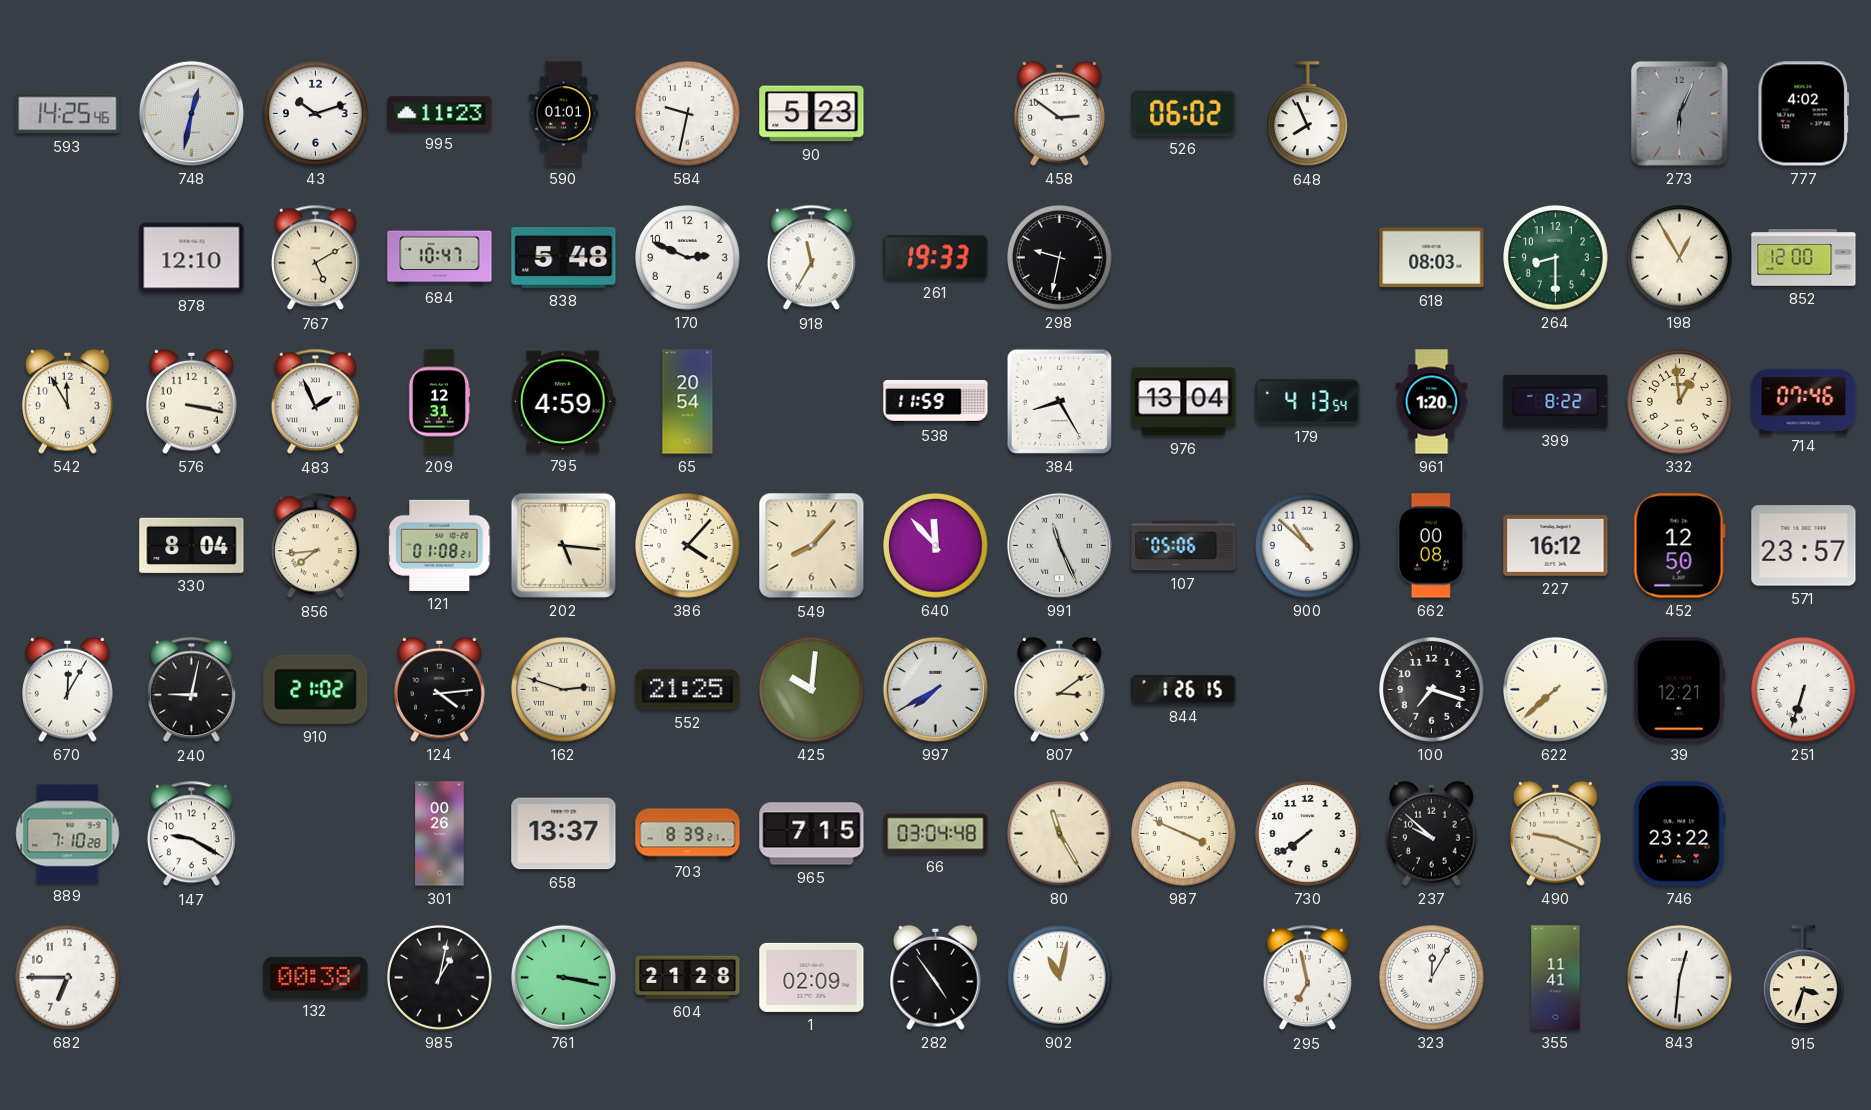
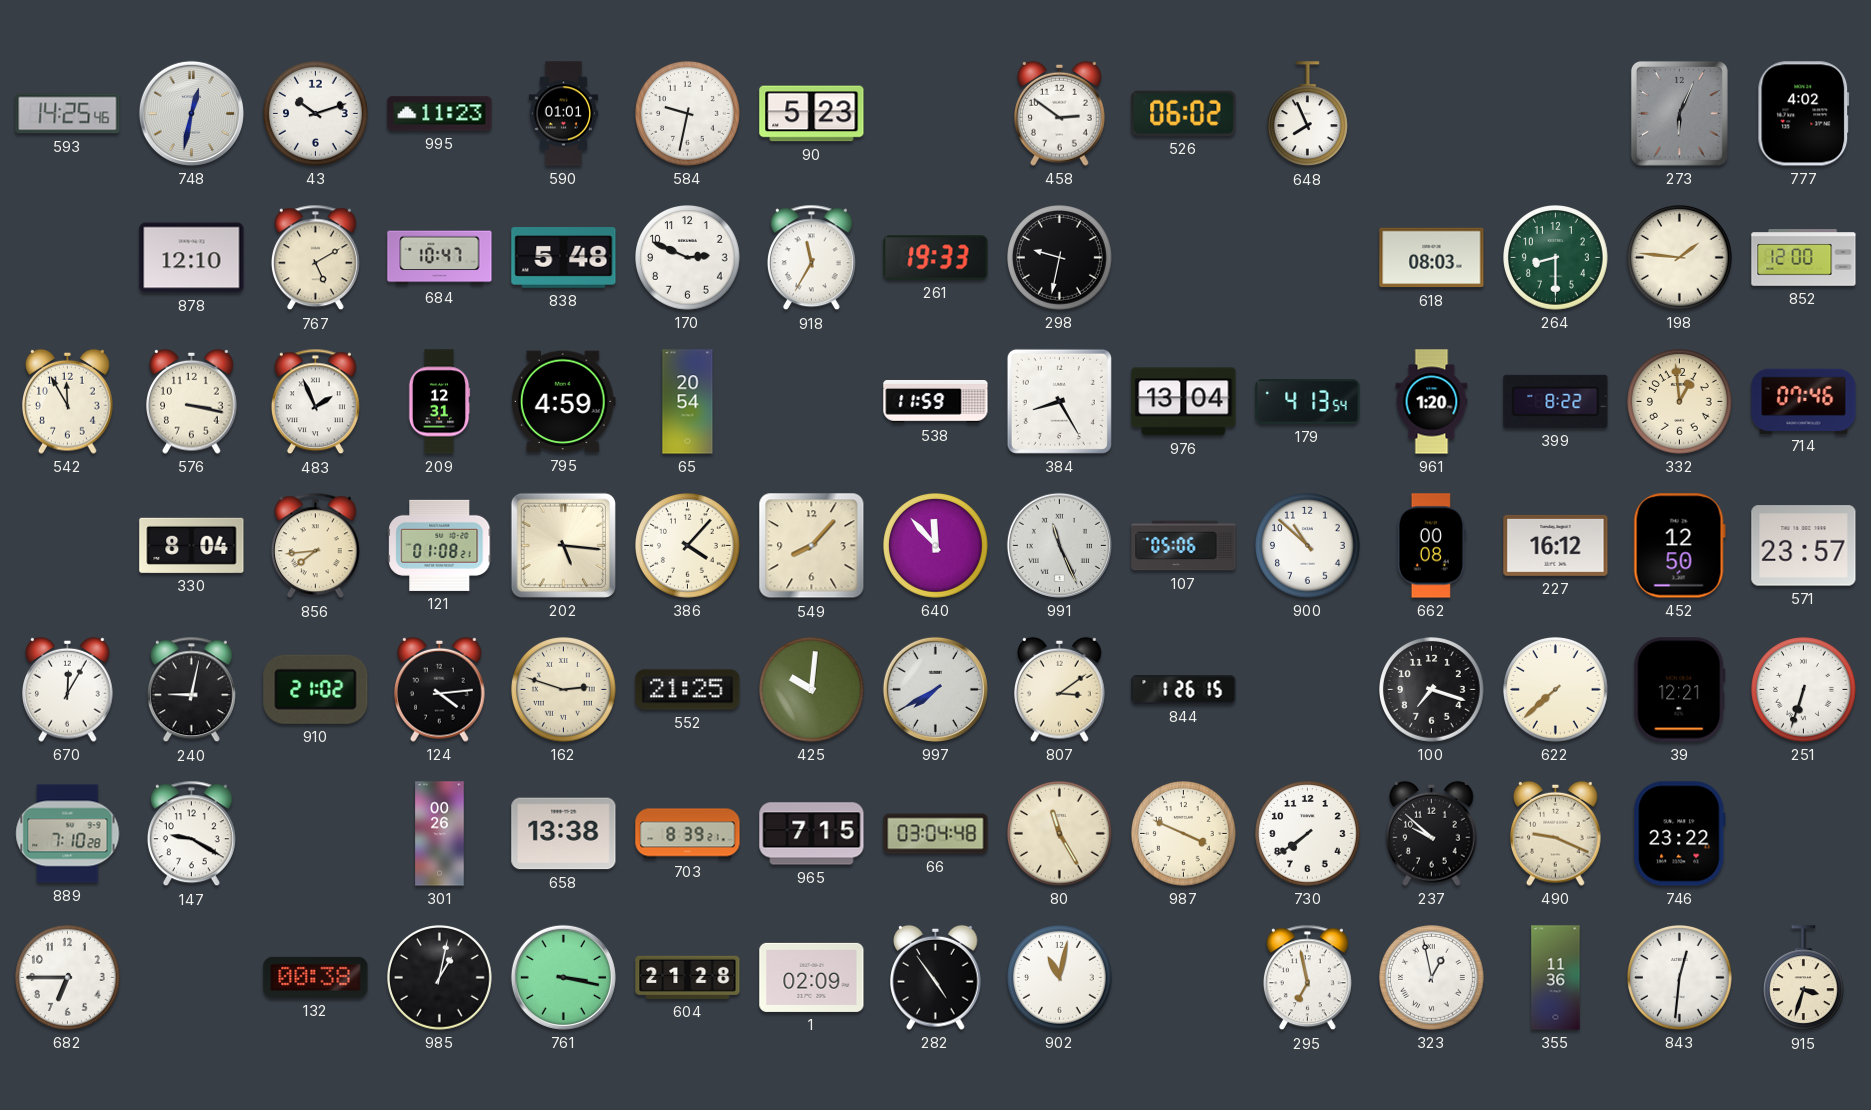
198: 12:55 -> 1:46
658: 13:37 -> 13:38
323: 12:05 -> 12:58
355: 11:41 -> 11:36
